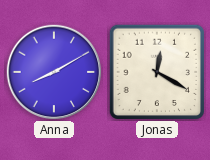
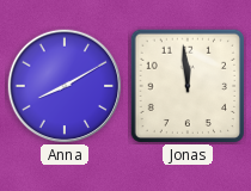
Jonas: 12:20 -> 11:59
